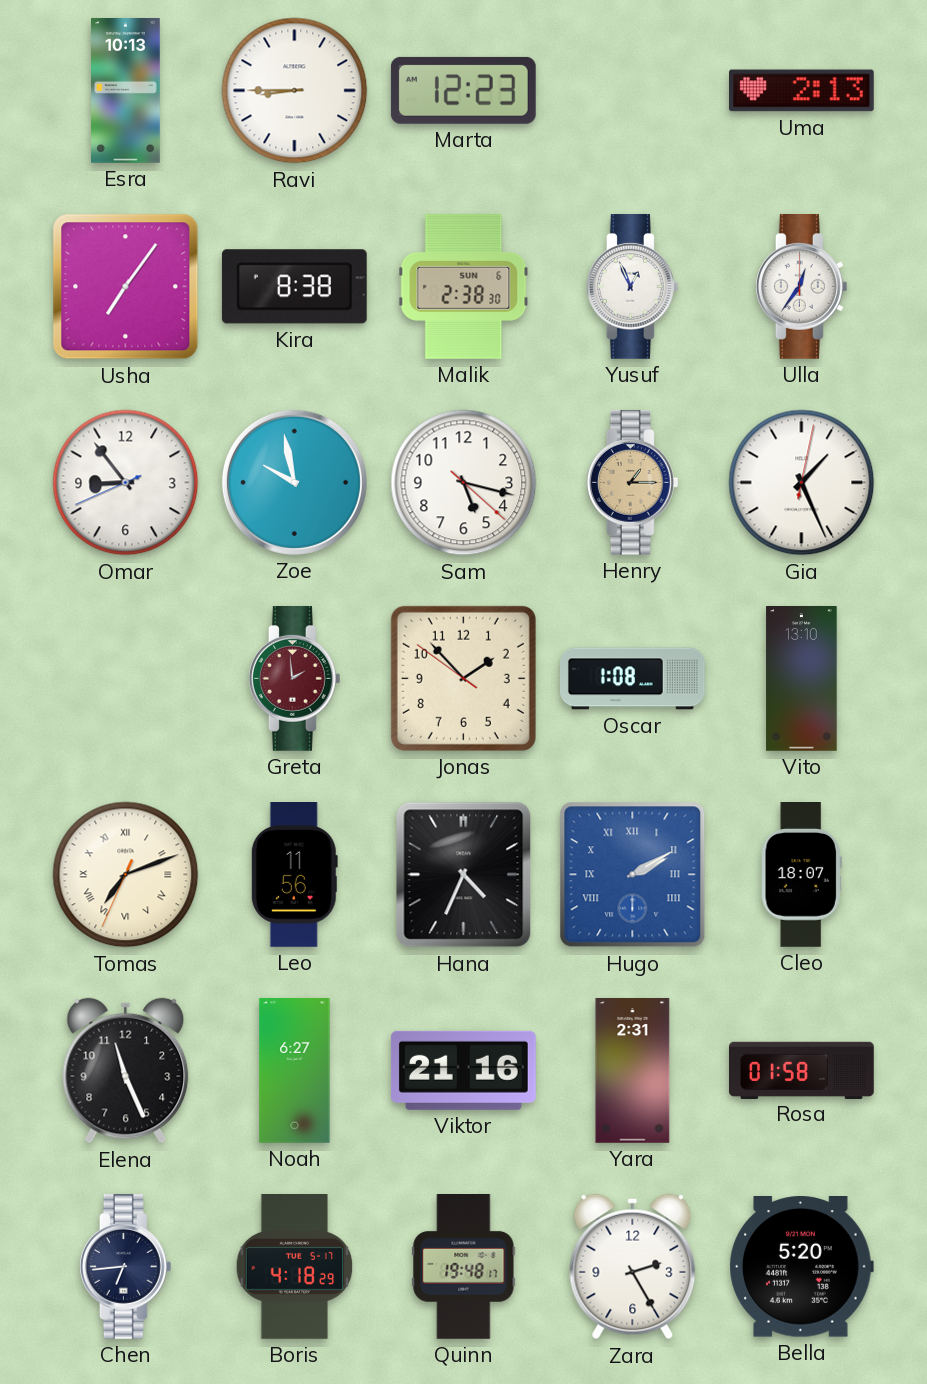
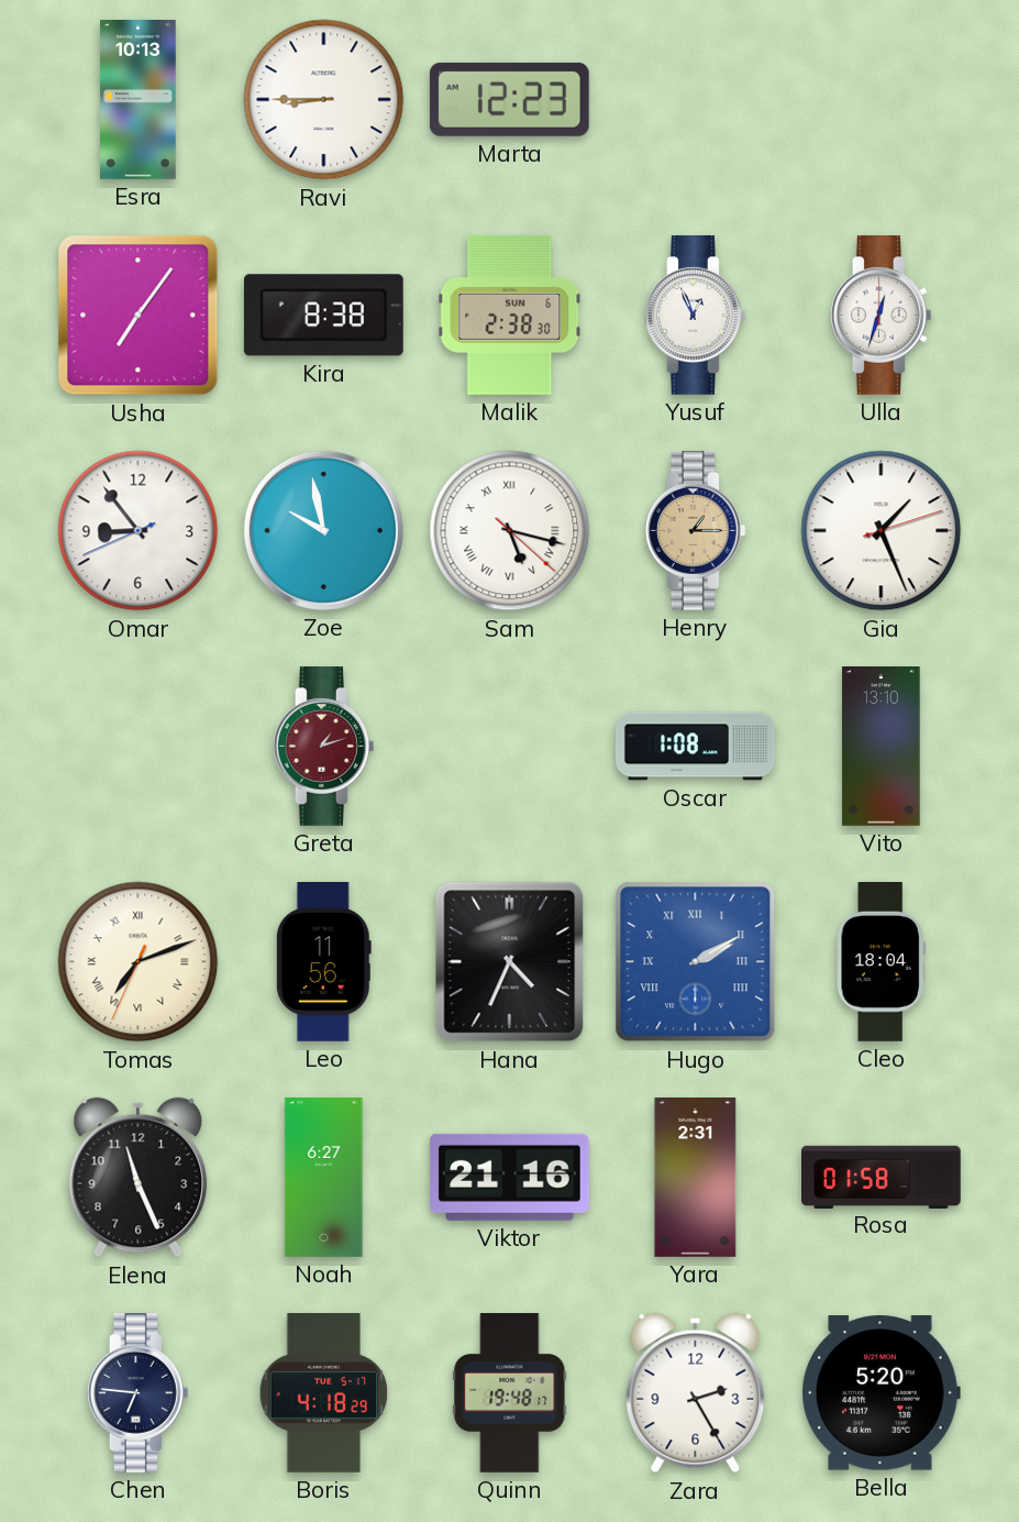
Uma: 2:13 -> none
Ulla: 12:36 -> 12:33
Sam numerals: Arabic -> Roman
Gia: 1:26:02 -> 1:26:12
Greta: 1:59 -> 1:12
Jonas: 1:52 -> none
Cleo: 18:07 -> 18:04
Chen: 6:44 -> 6:46
